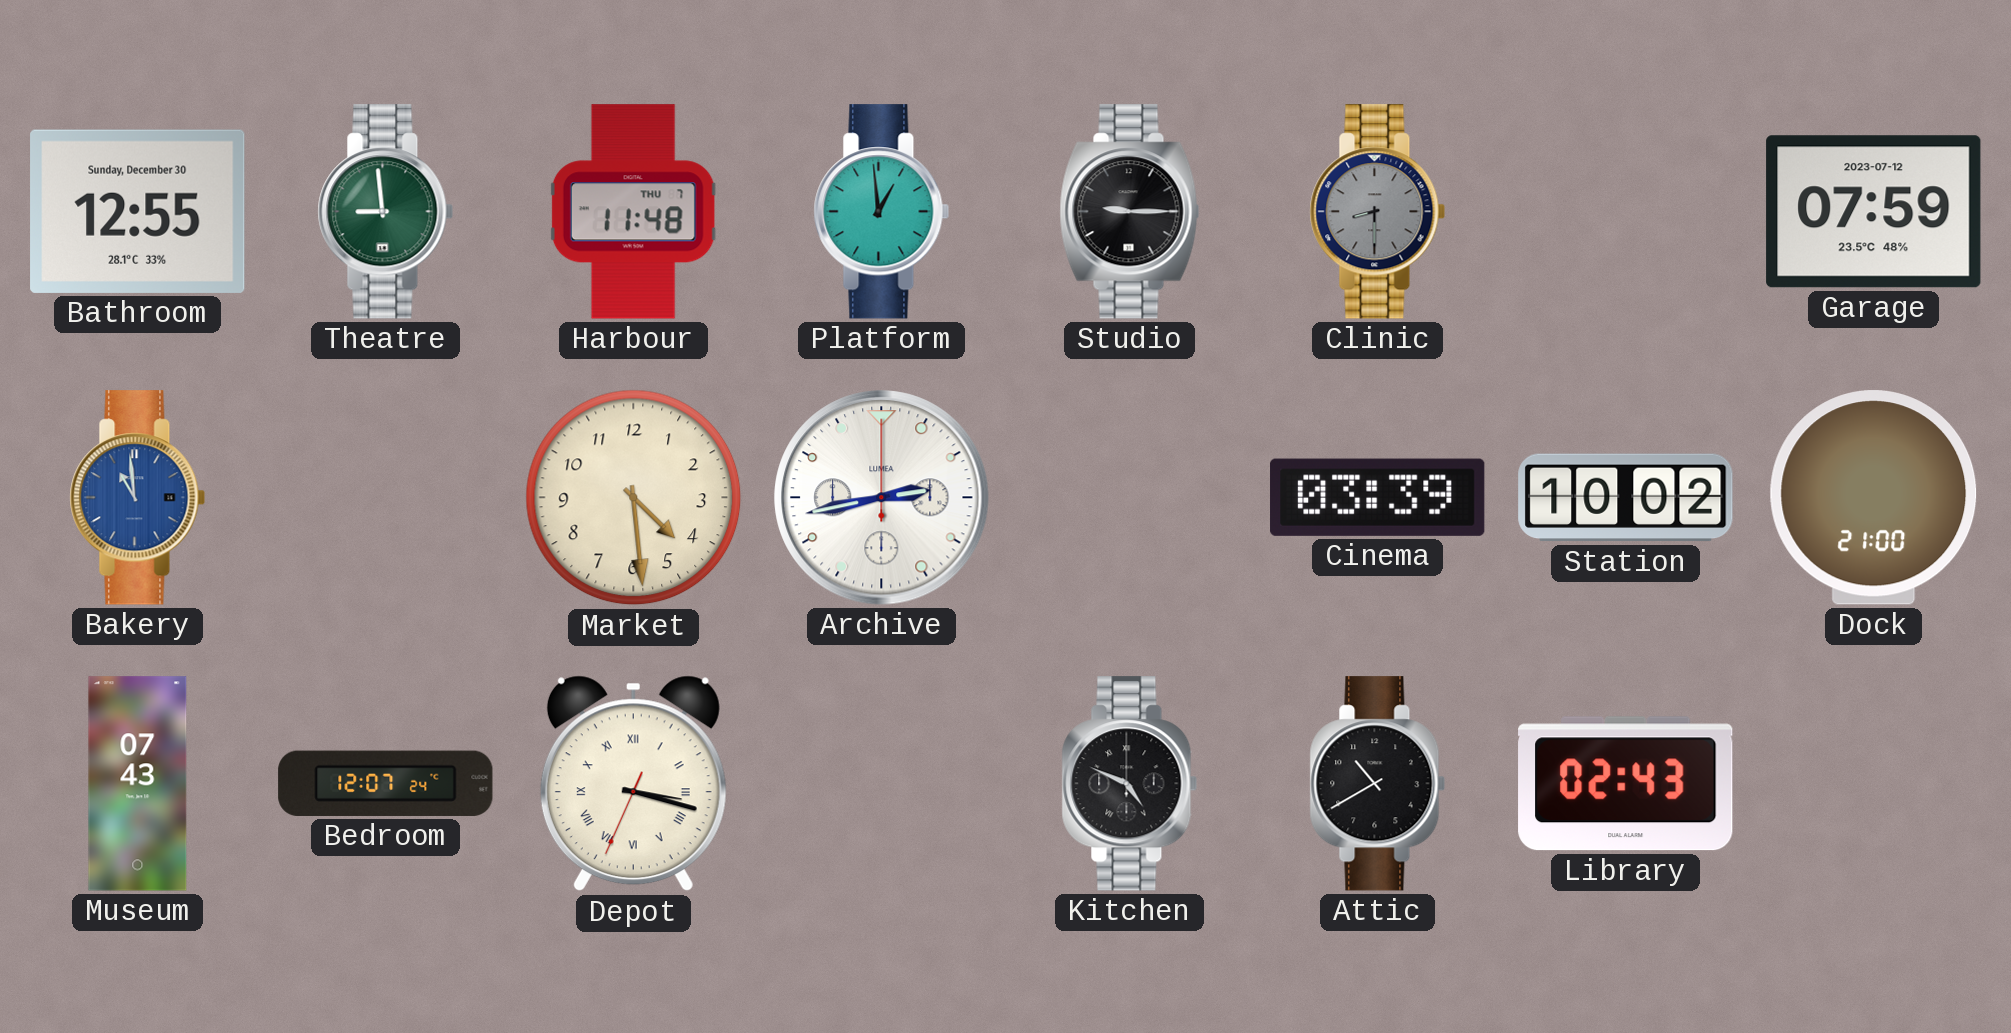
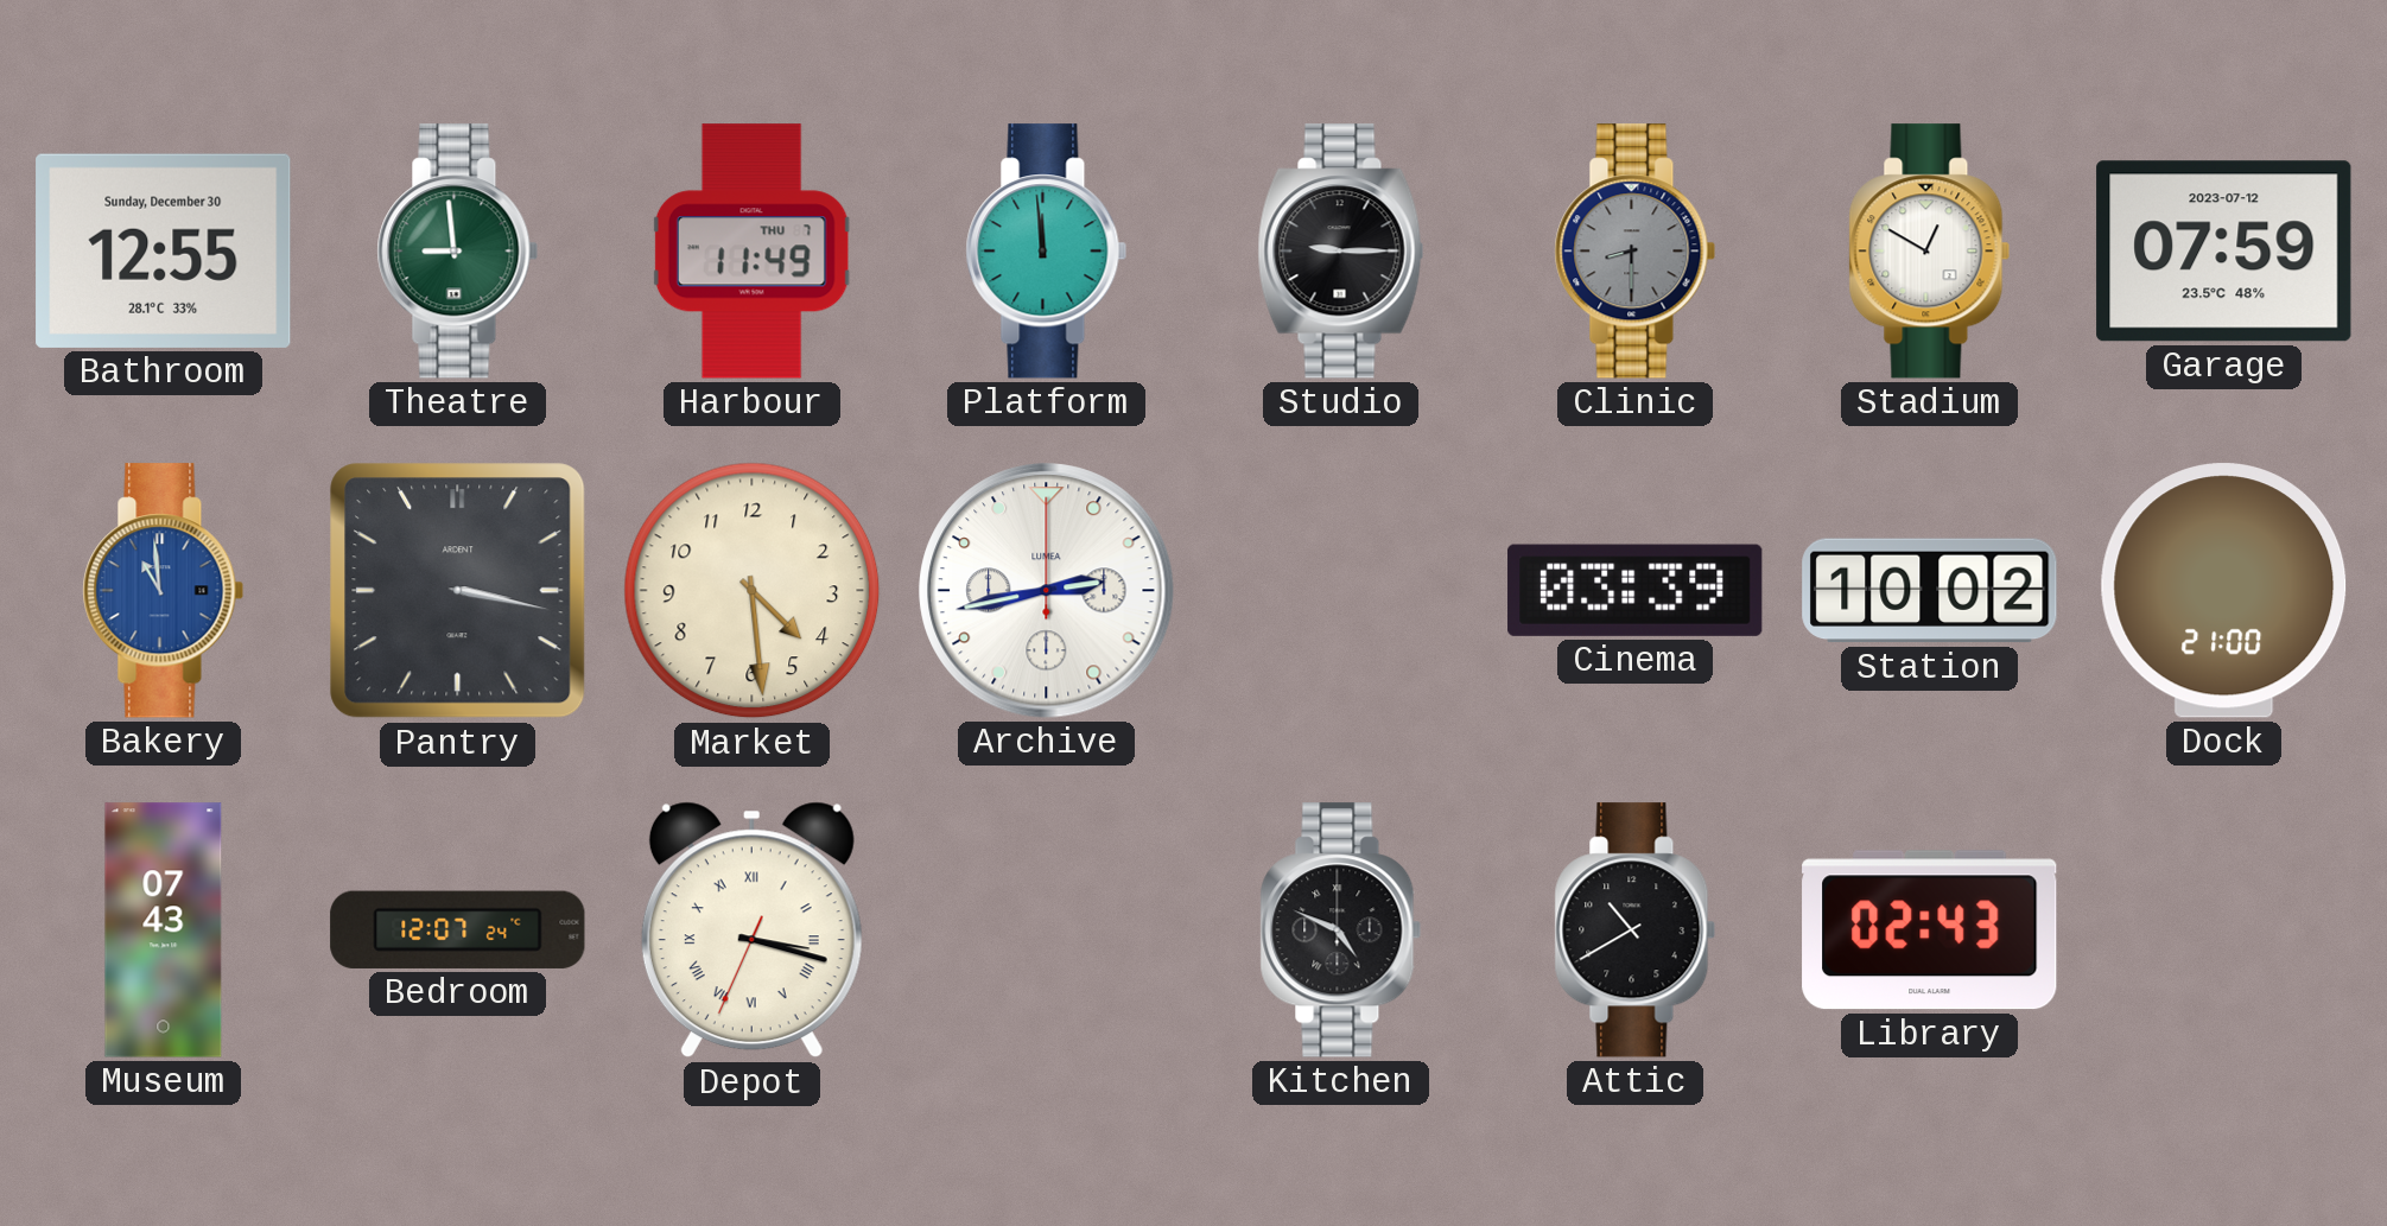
Harbour: 11:48 -> 11:49
Platform: 12:59 -> 11:59
Stadium: none -> 12:50
Pantry: none -> 3:17
